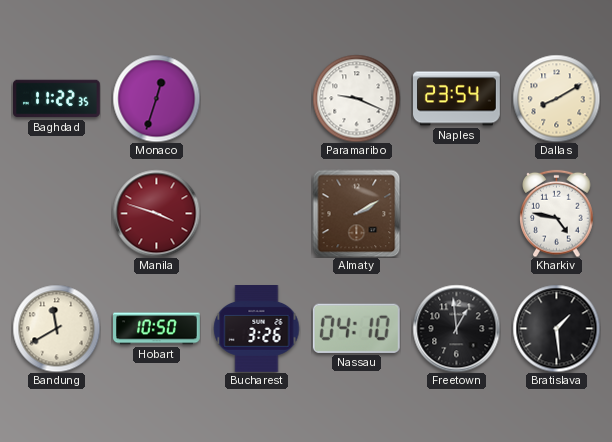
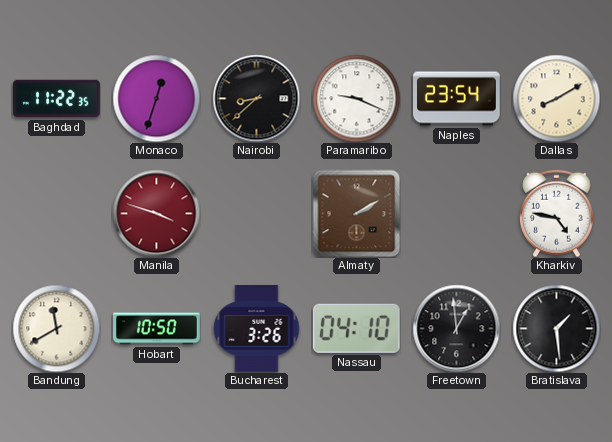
Nairobi: none -> 8:38
